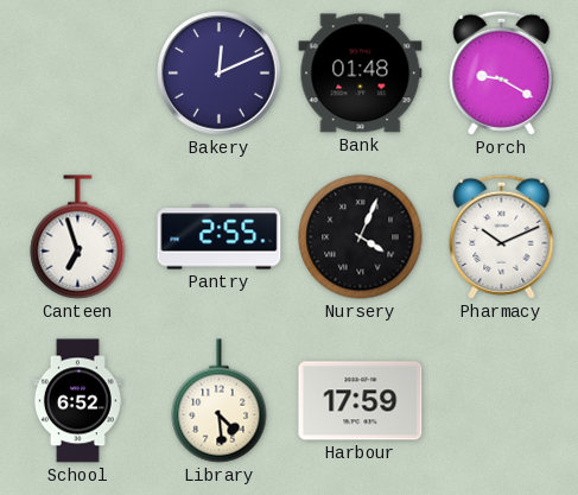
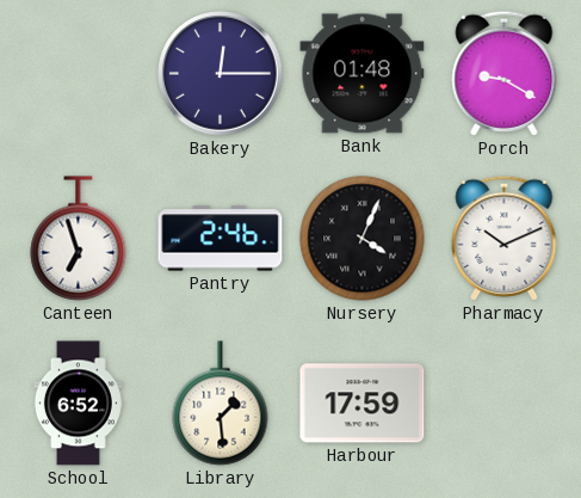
Bakery: 12:11 -> 12:15
Pantry: 2:55 -> 2:46
Library: 4:29 -> 1:29
